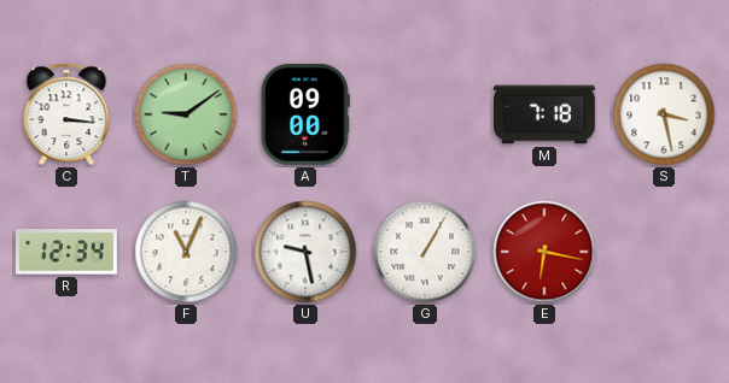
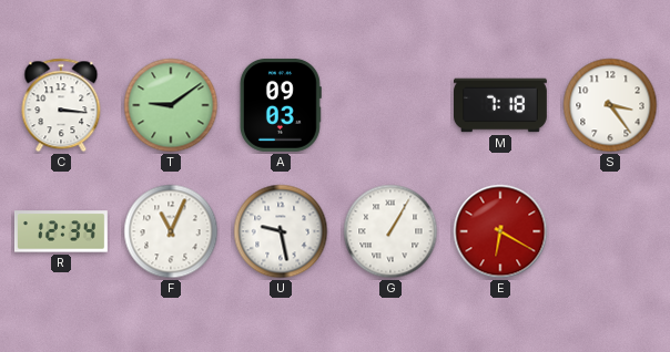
A: 09:00 -> 09:03
S: 3:28 -> 3:24
E: 6:17 -> 6:20
